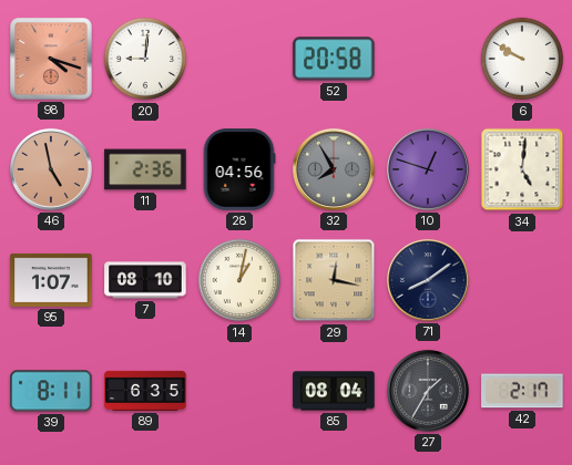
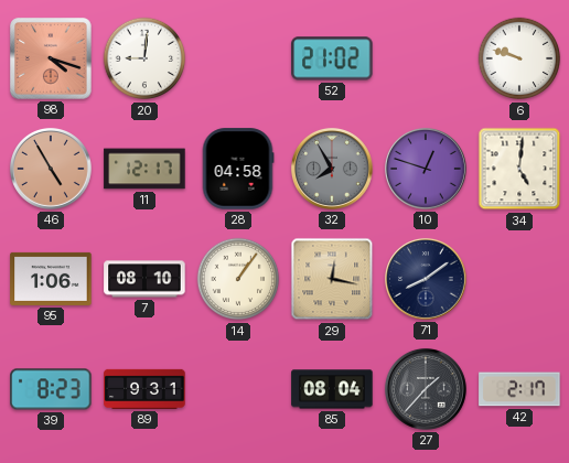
52: 20:58 -> 21:02
6: 9:50 -> 9:48
46: 4:58 -> 4:55
11: 2:36 -> 12:17
28: 04:56 -> 04:58
95: 1:07 -> 1:06
14: 1:02 -> 1:06
39: 8:11 -> 8:23
89: 6:35 -> 9:31
27: 1:35 -> 1:37
